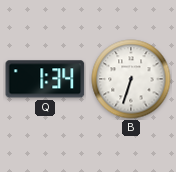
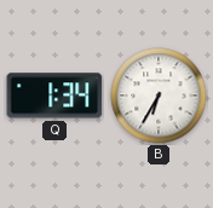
B: 6:33 -> 6:35
